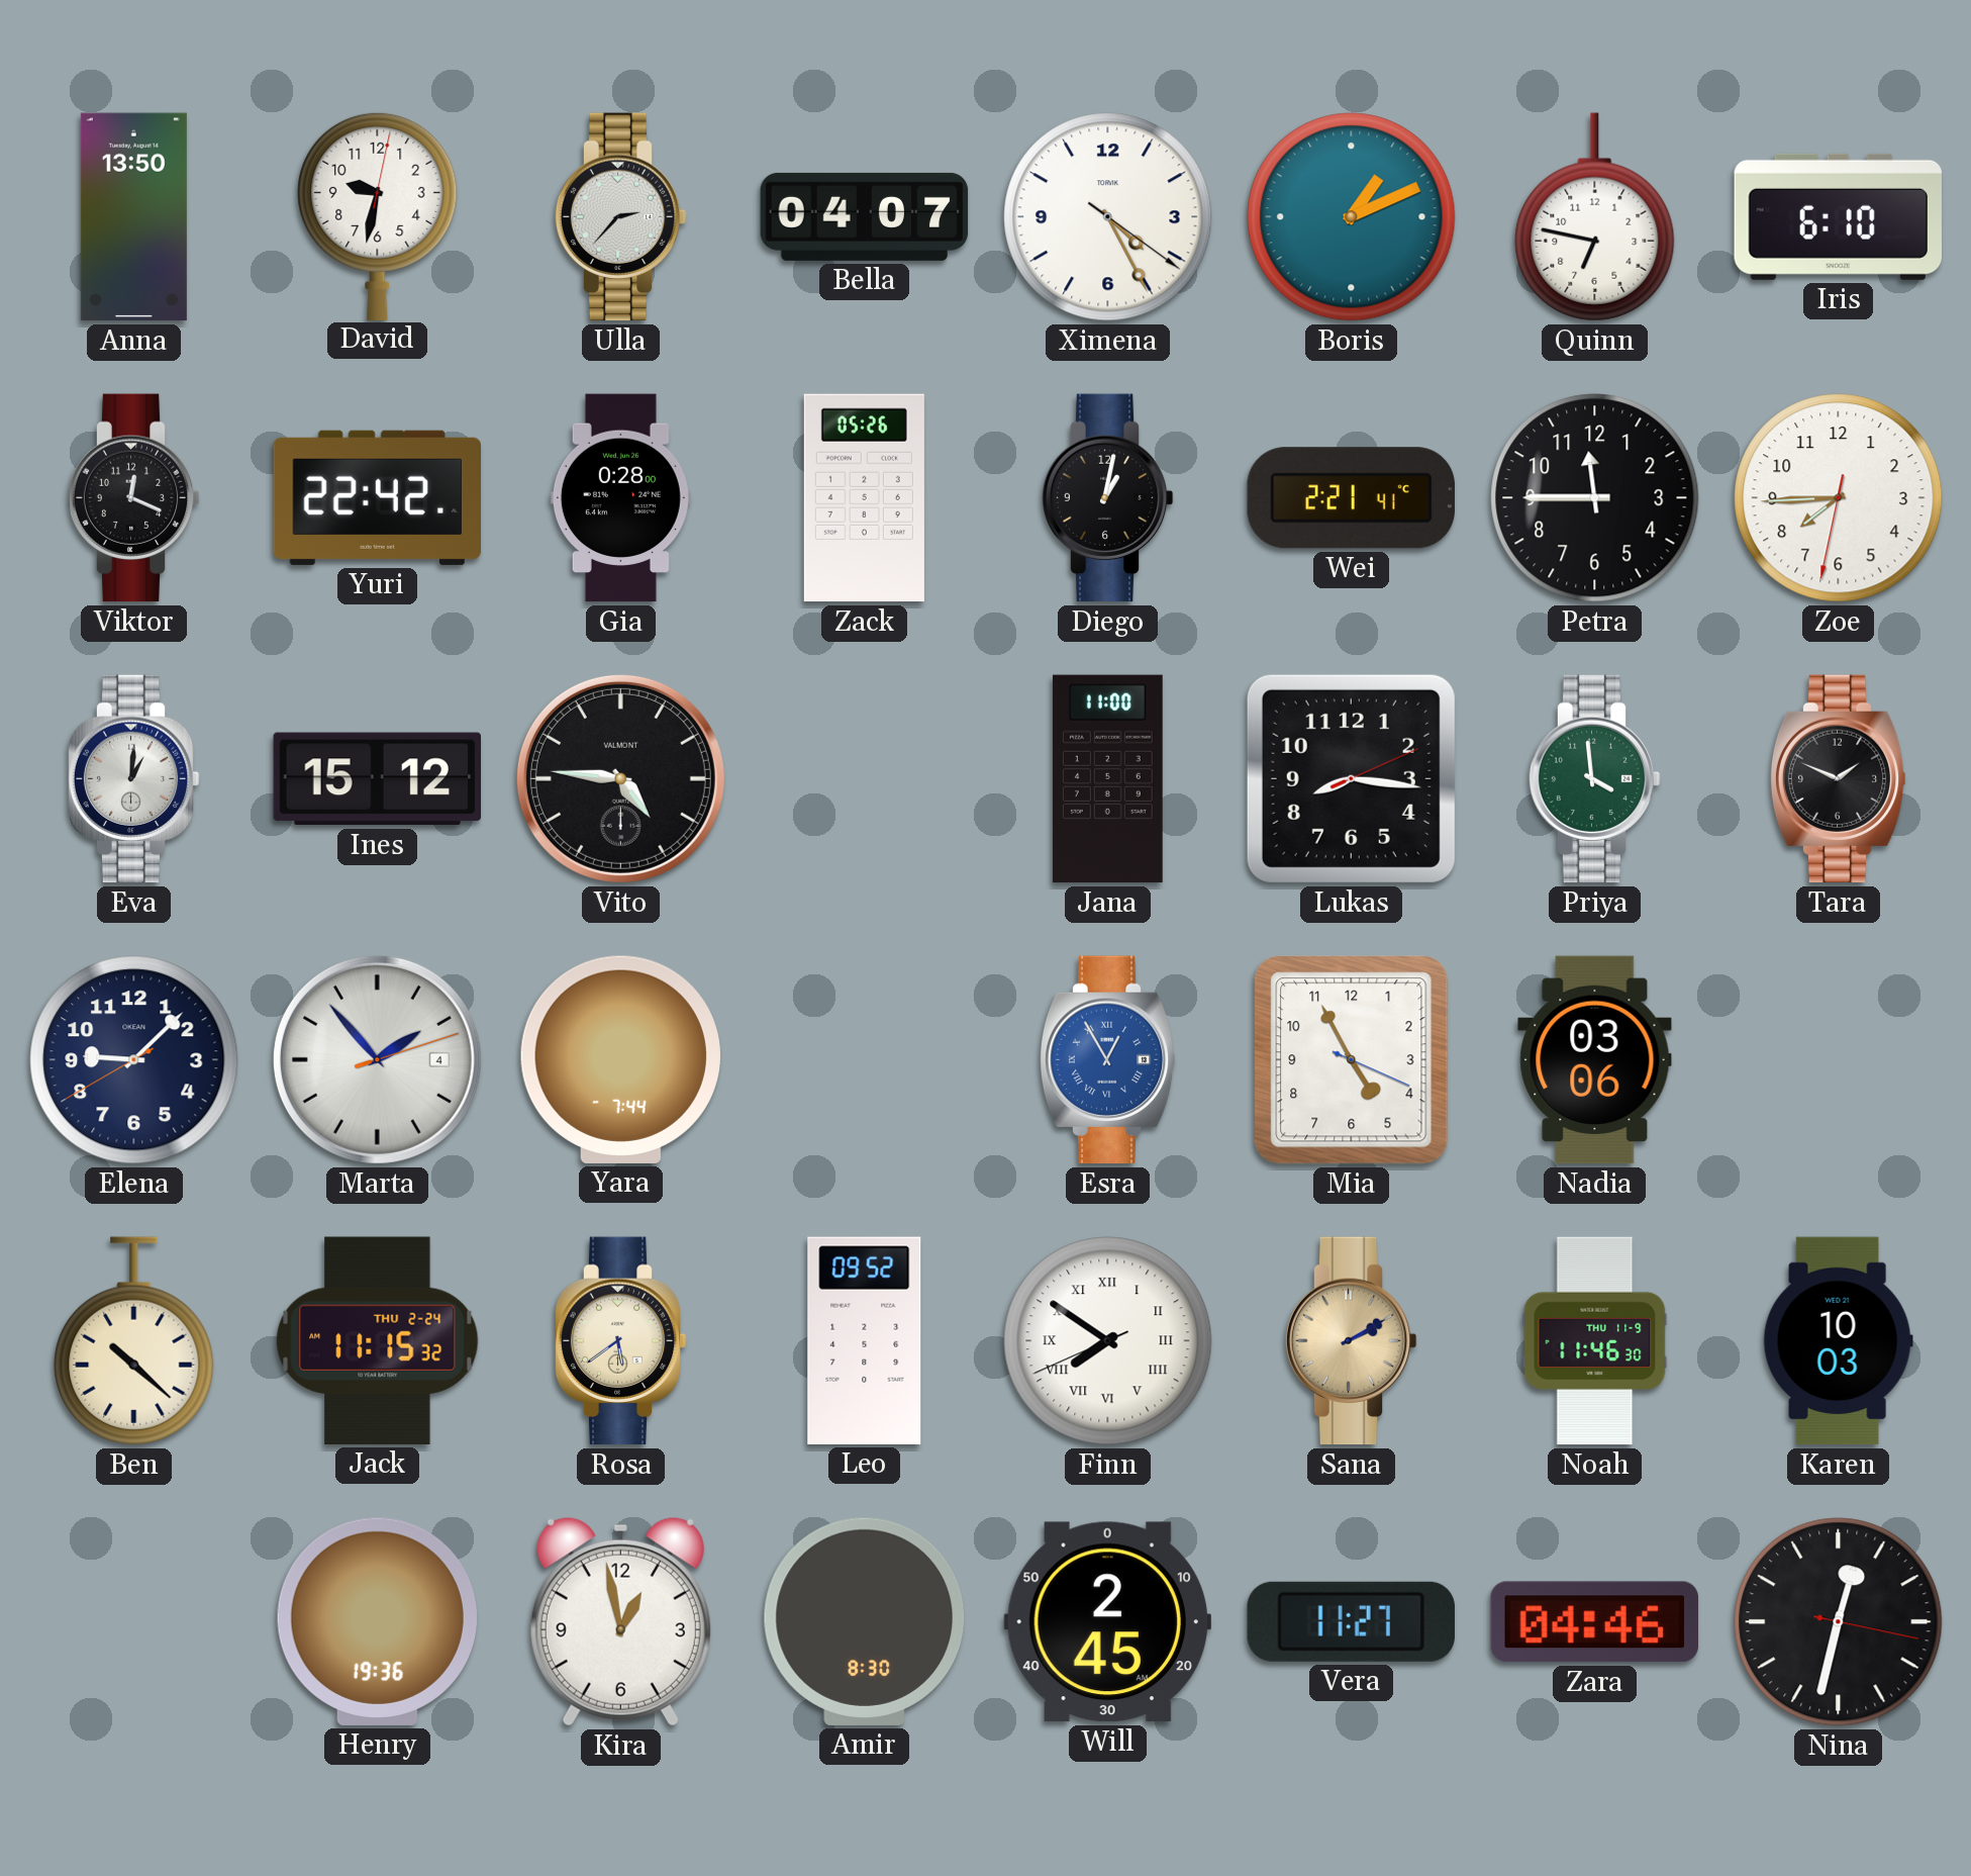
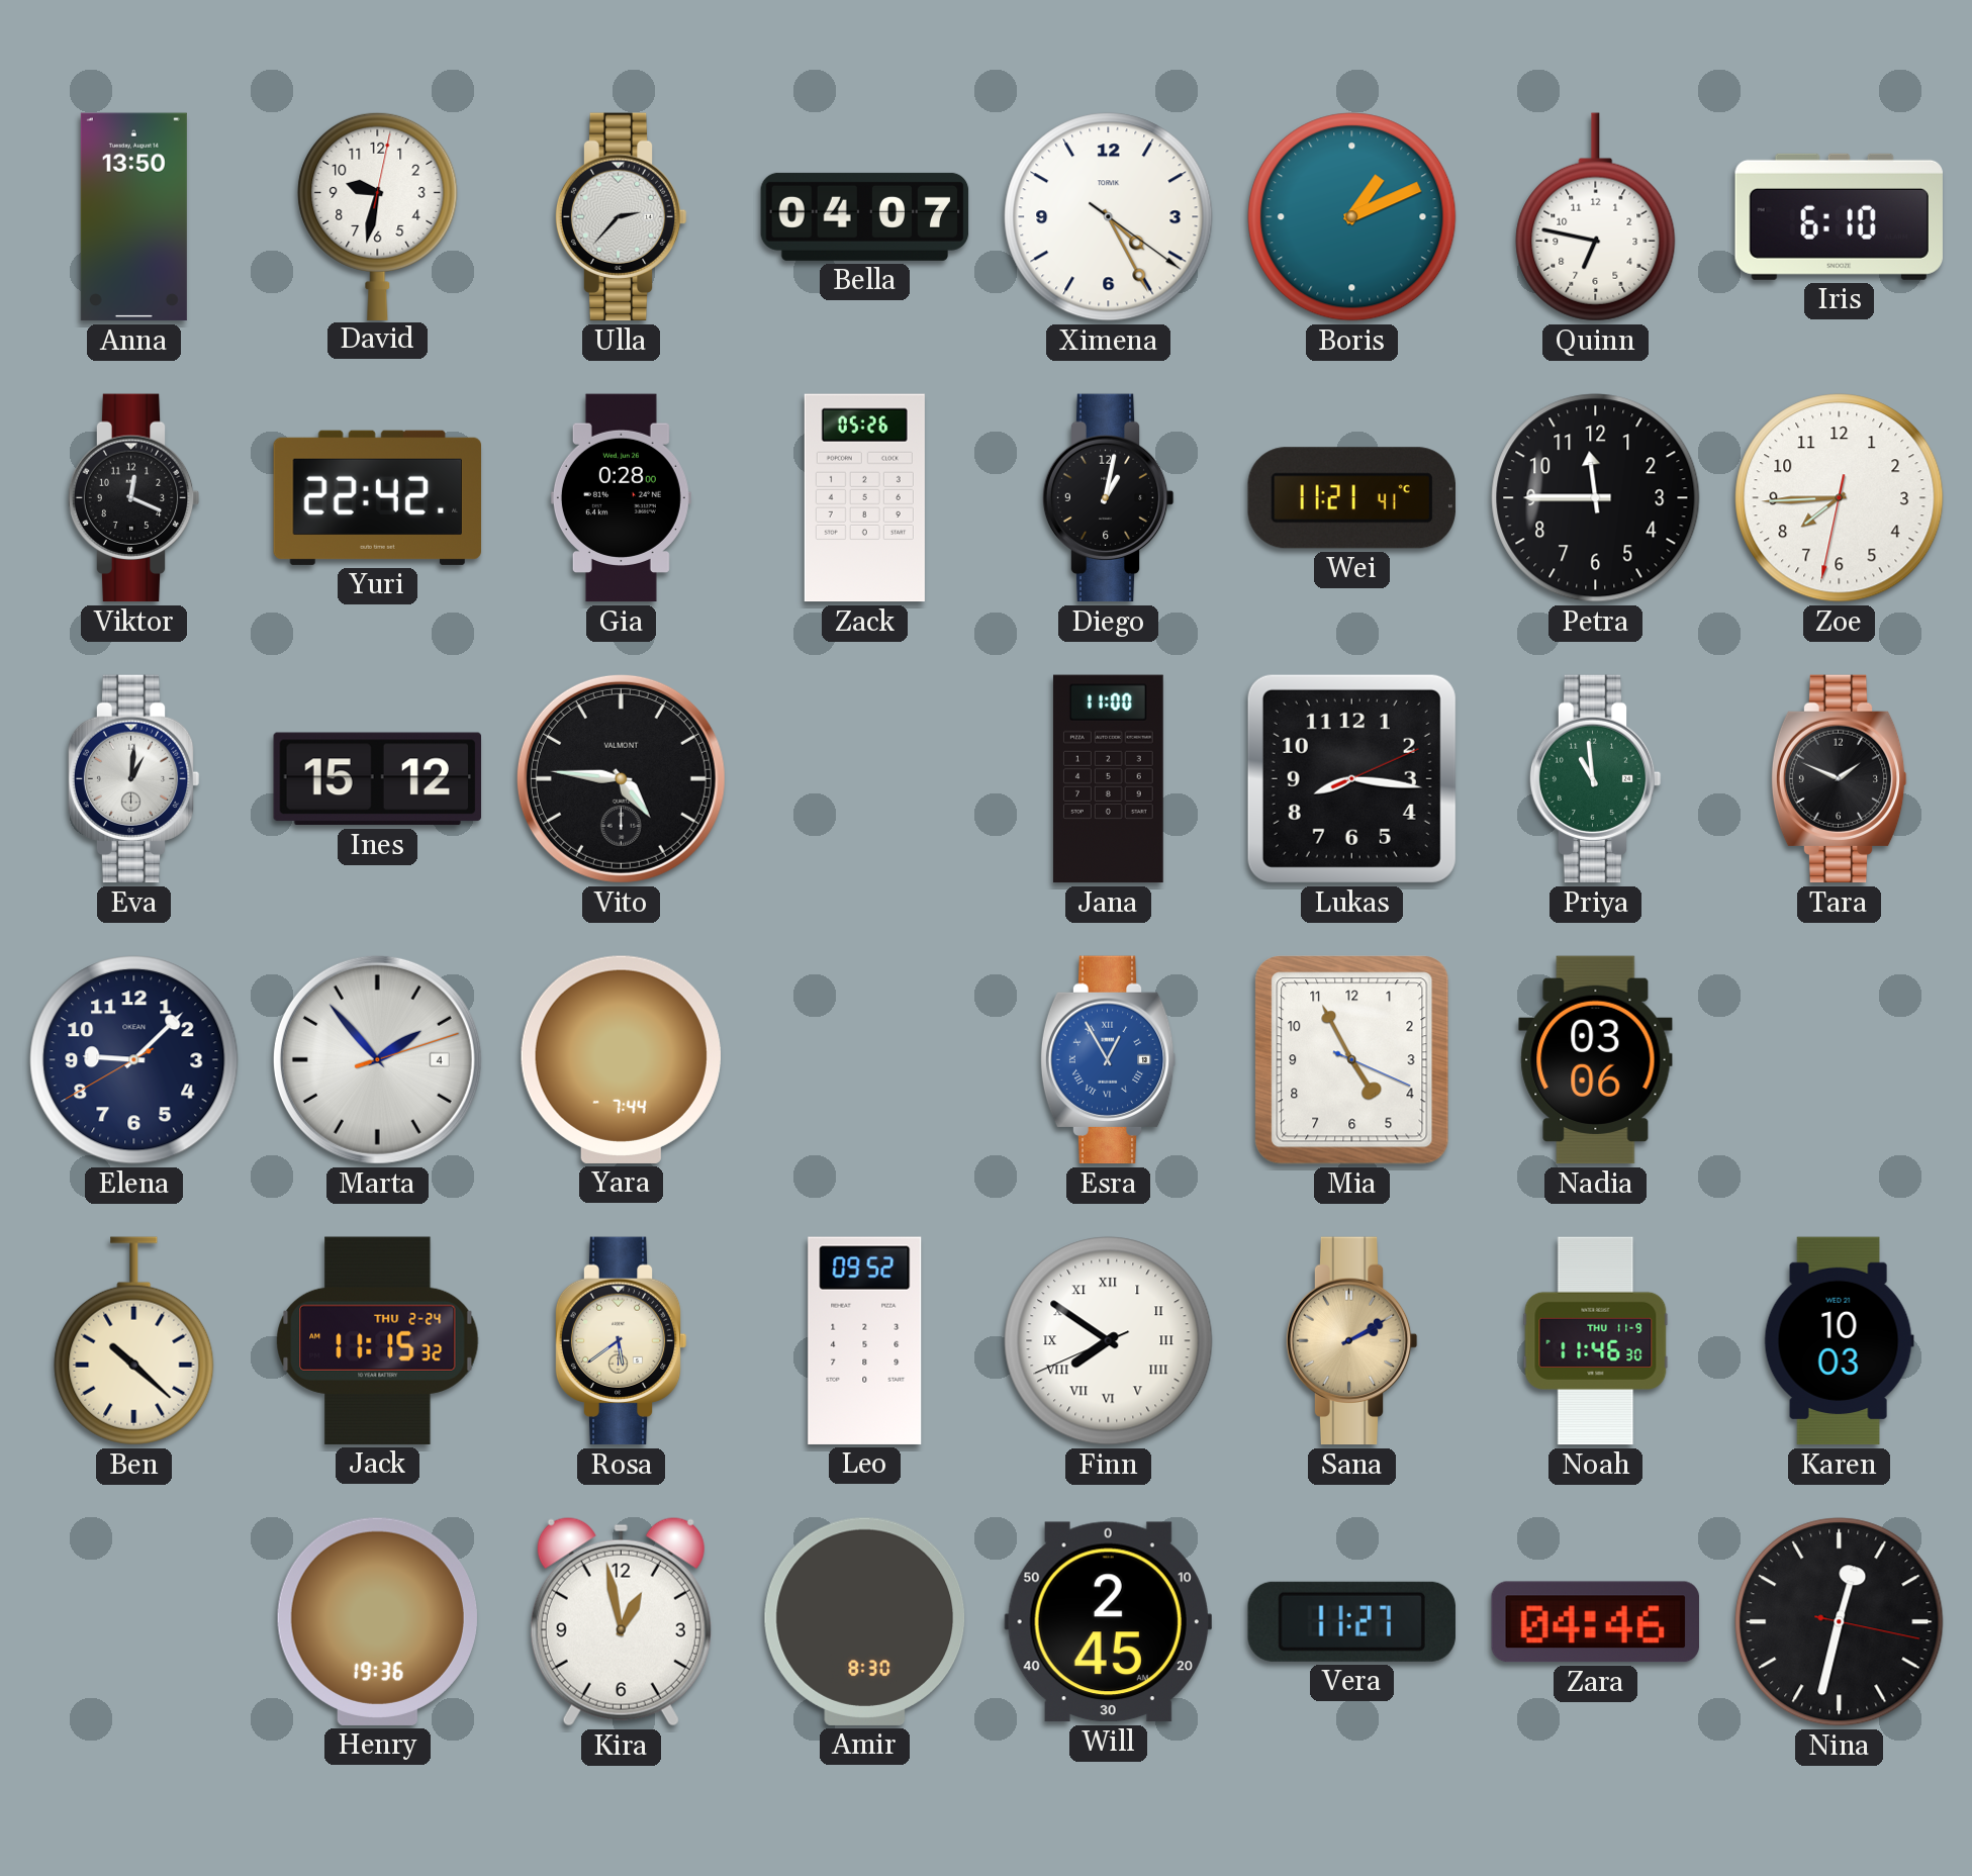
Wei: 2:21 -> 11:21
Priya: 3:59 -> 10:59
